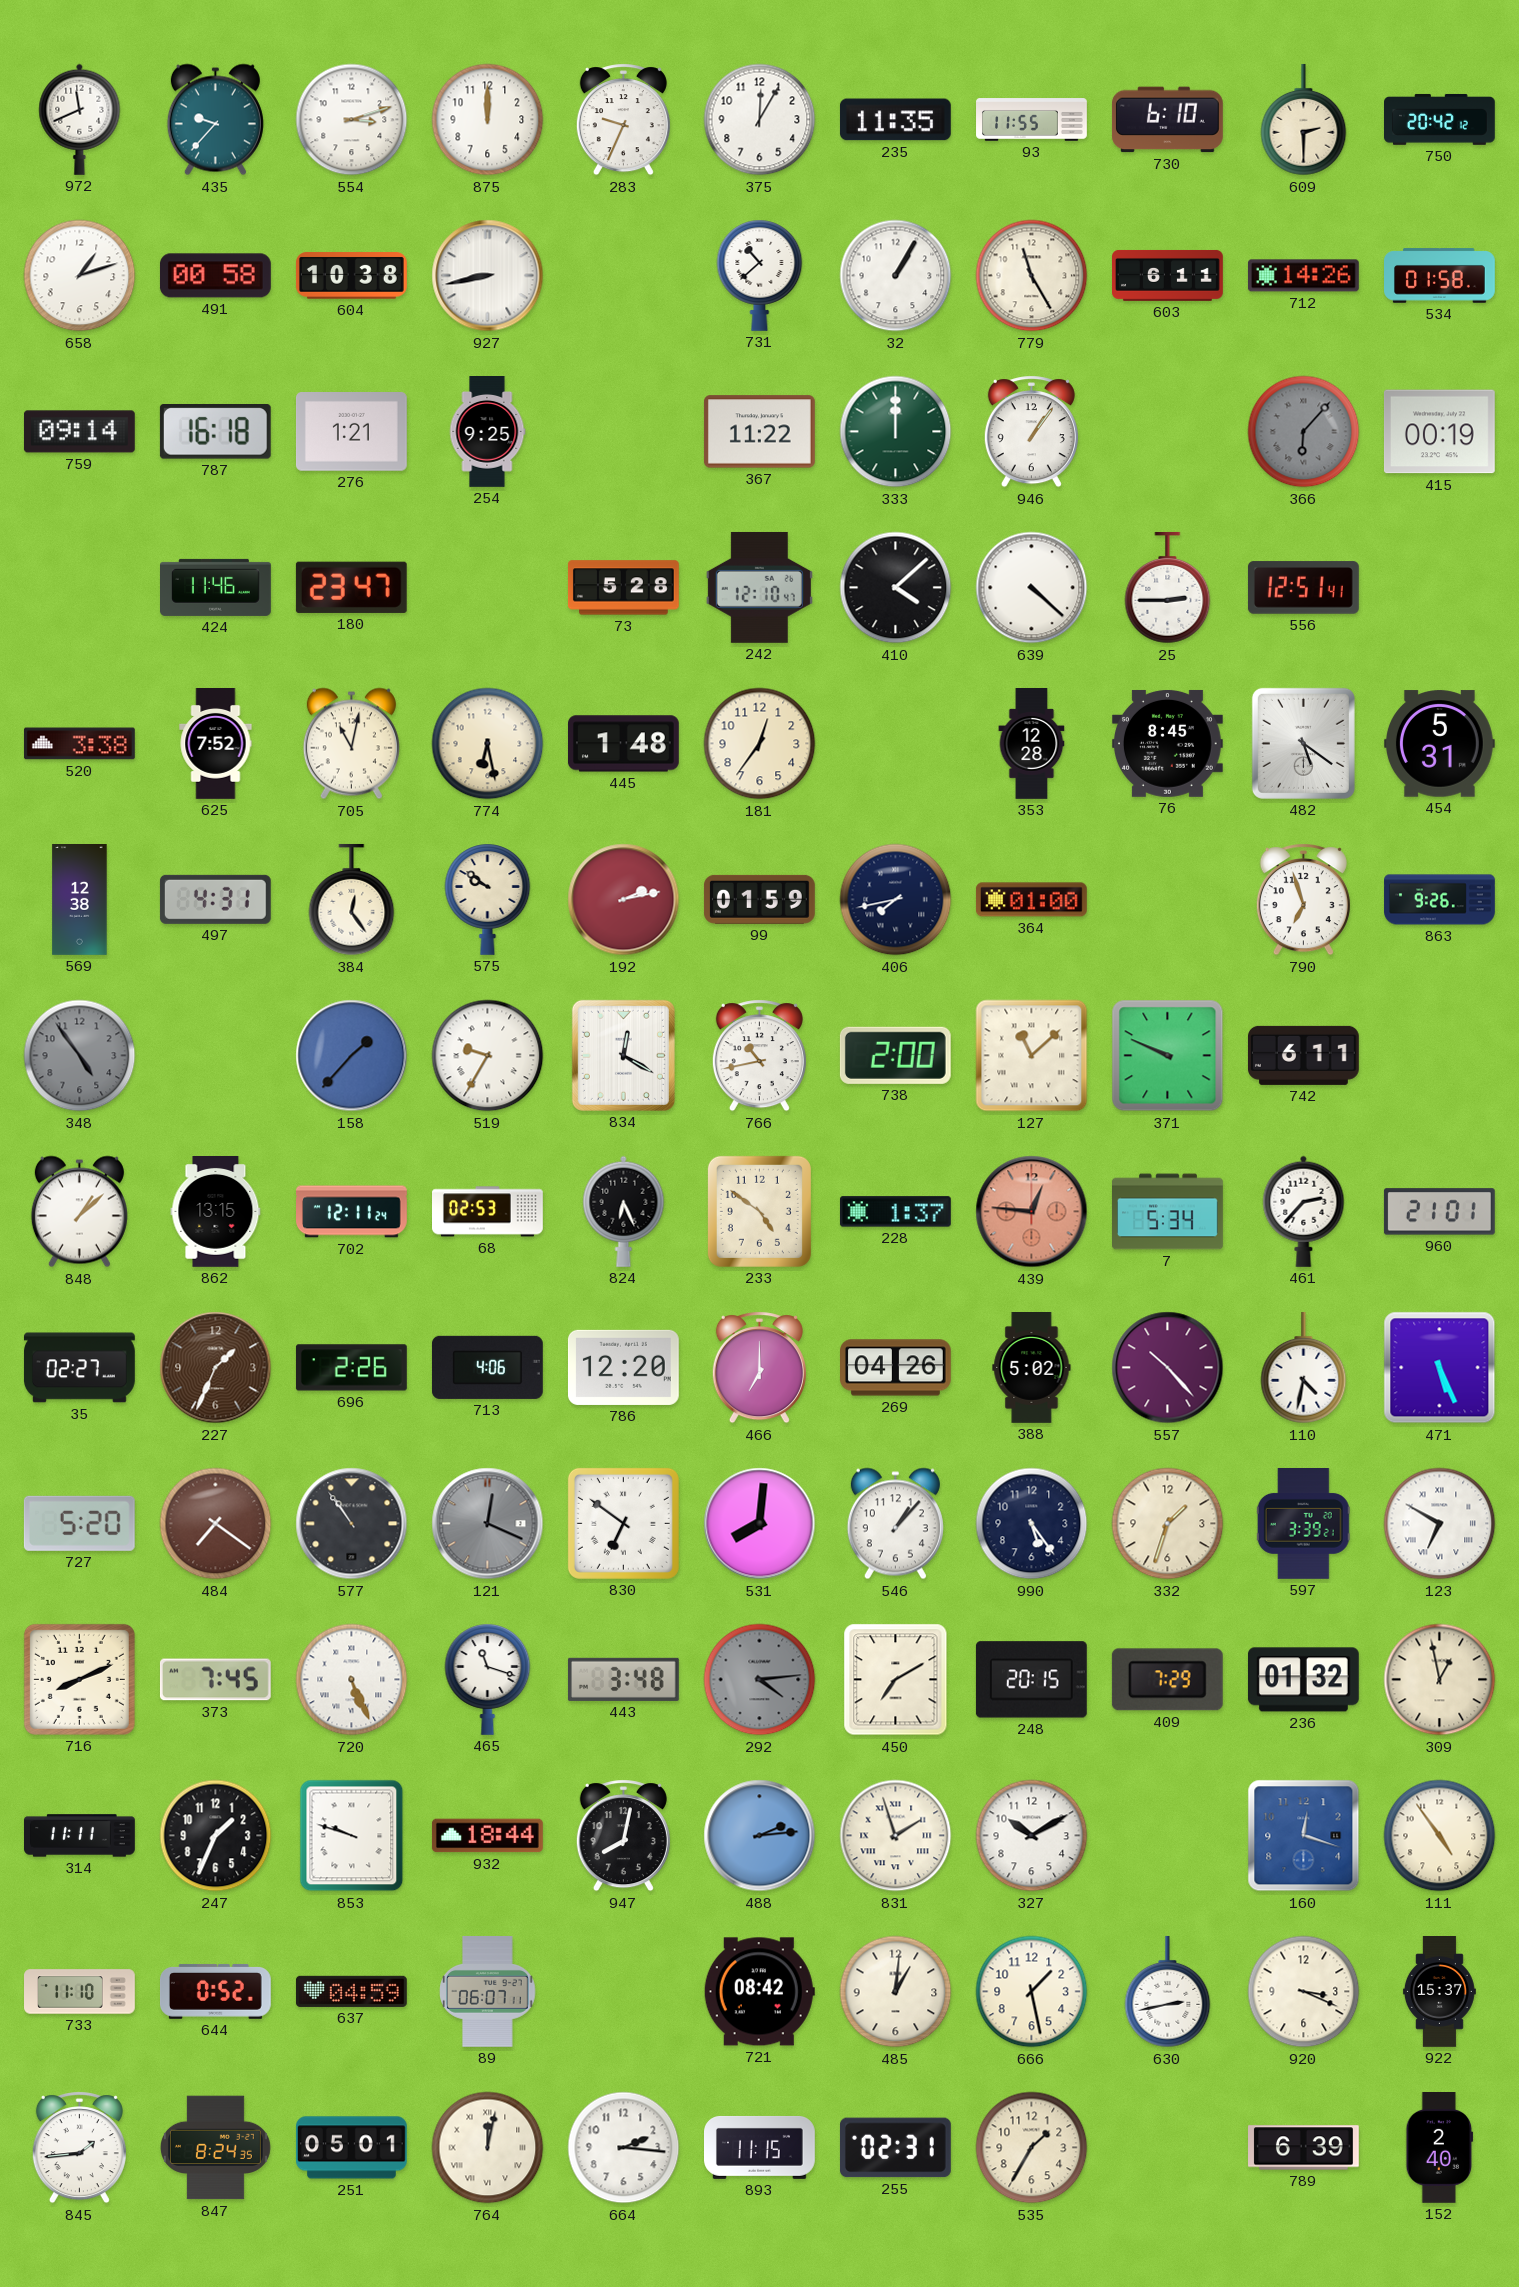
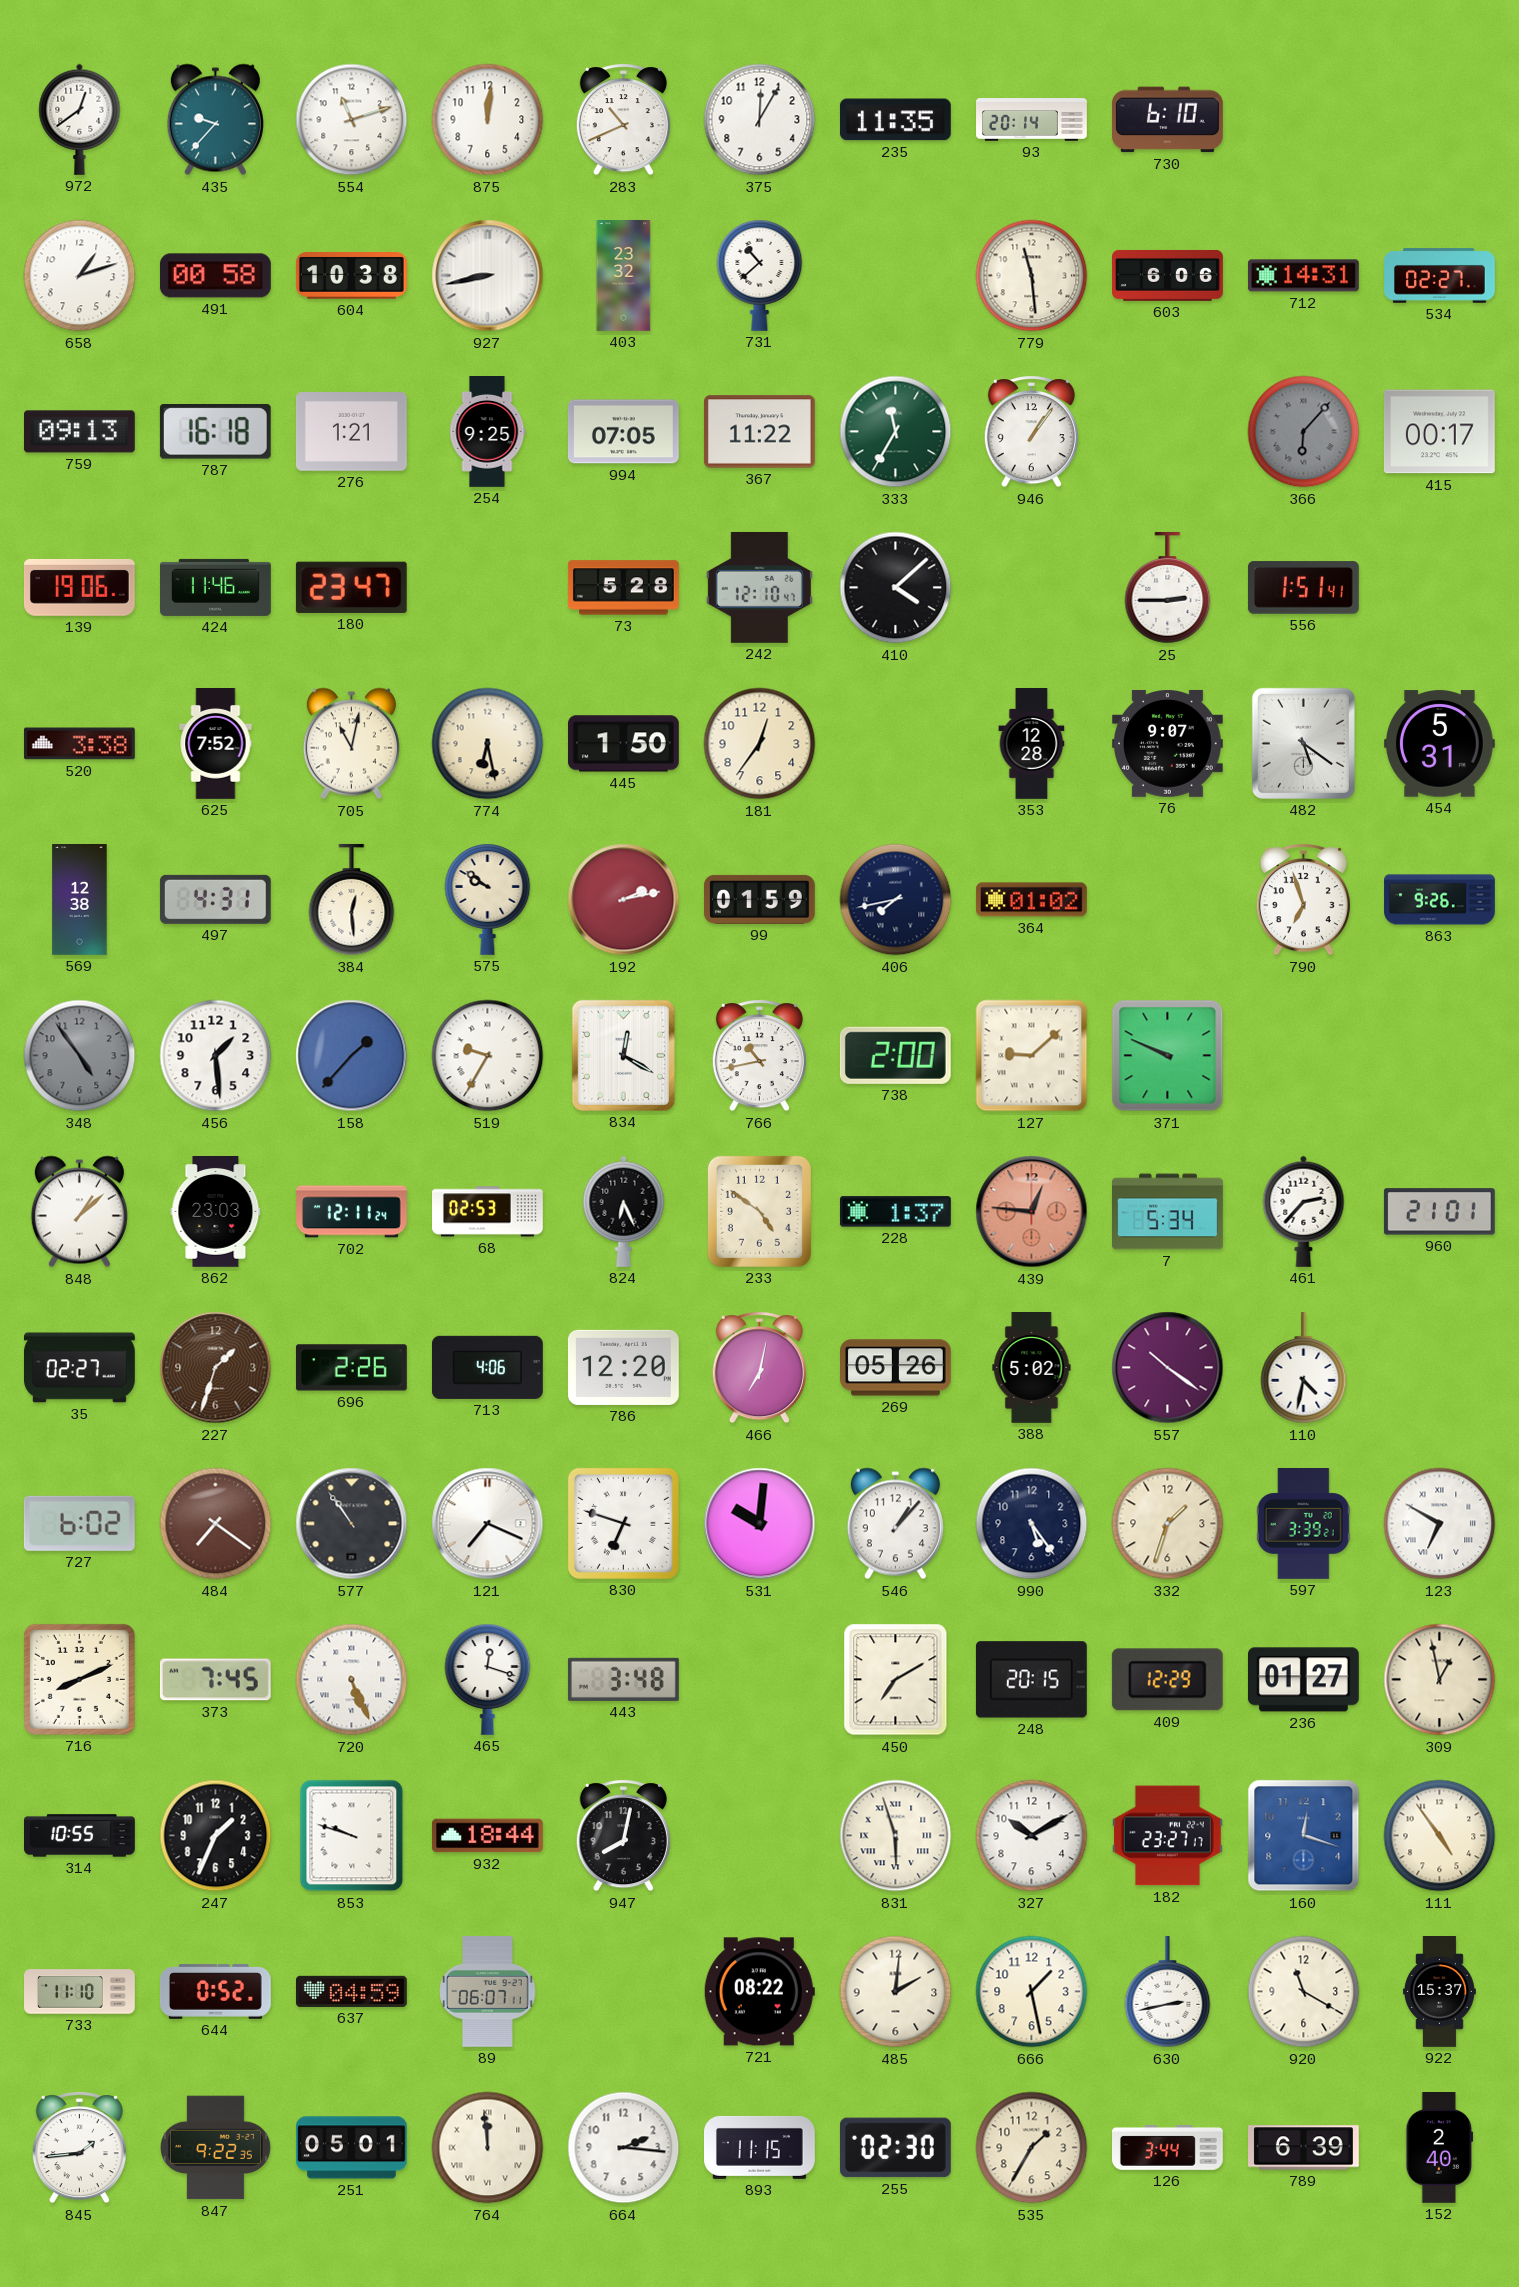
972: 11:41 -> 12:39
554: 3:12 -> 11:12
875: 12:00 -> 12:01
283: 9:34 -> 10:41
93: 11:55 -> 20:14
609: 2:30 -> none
750: 20:42 -> none
403: none -> 23:32
32: 1:05 -> none
779: 11:25 -> 11:29
603: 6:11 -> 6:06
712: 14:26 -> 14:31
534: 01:58 -> 02:27
759: 09:14 -> 09:13
994: none -> 07:05
333: 12:00 -> 11:35
415: 00:19 -> 00:17
139: none -> 19:06
639: 4:22 -> none
556: 12:51 -> 1:51
445: 1:48 -> 1:50
76: 8:45 -> 9:07
384: 12:24 -> 12:29
364: 01:00 -> 01:02
456: none -> 1:29
127: 11:08 -> 9:08
742: 6:11 -> none
862: 13:15 -> 23:03
227: 1:34 -> 1:33
466: 7:00 -> 7:02
269: 04:26 -> 05:26
557: 10:23 -> 10:21
471: 5:26 -> none
727: 5:20 -> 6:02
121: 12:19 -> 7:19
121 dial: grey -> white
830: 6:51 -> 6:48
531: 8:01 -> 10:01
465: 11:18 -> 12:18
292: 4:14 -> none
409: 7:29 -> 12:29
236: 01:32 -> 01:27
314: 11:11 -> 10:55
488: 2:14 -> none
831: 1:57 -> 5:57
182: none -> 23:27
721: 08:42 -> 08:22
485: 1:01 -> 2:01
920: 3:19 -> 11:20
847: 8:24 -> 9:22
764: 12:02 -> 11:59
255: 02:31 -> 02:30
126: none -> 3:44
